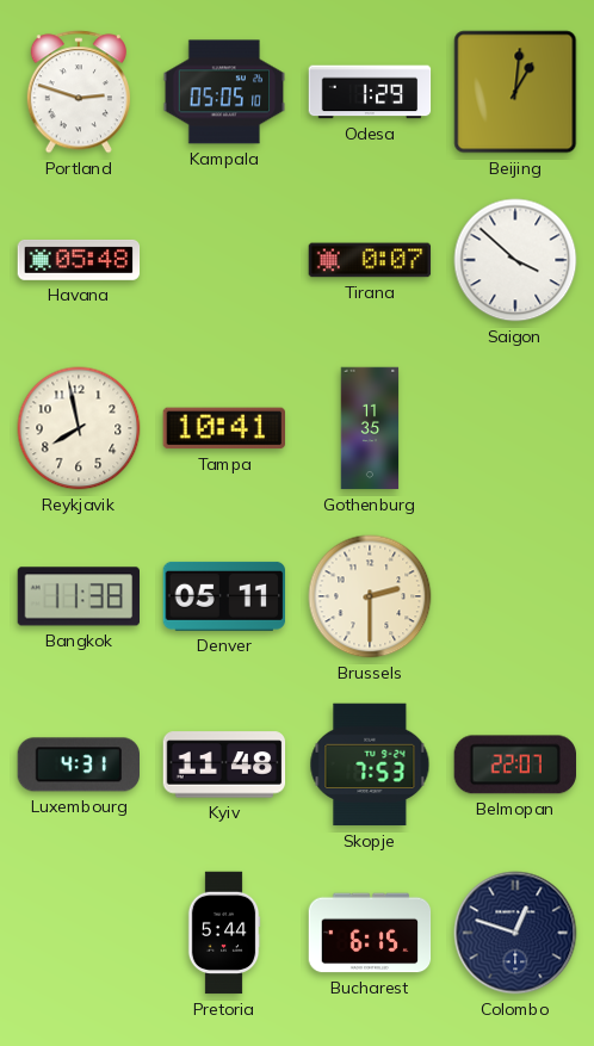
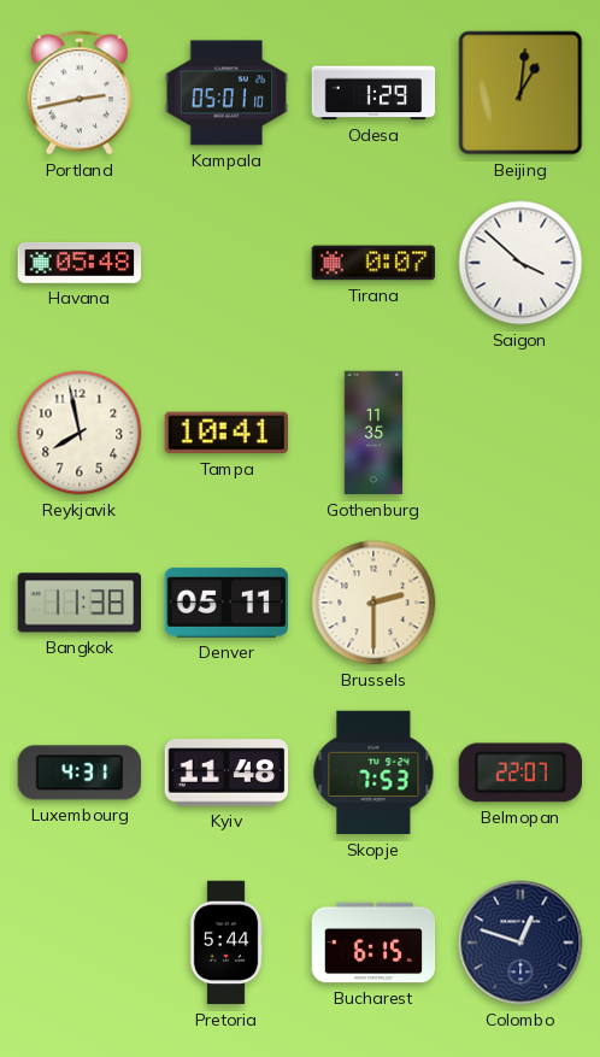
Portland: 2:48 -> 2:43
Kampala: 05:05 -> 05:01
